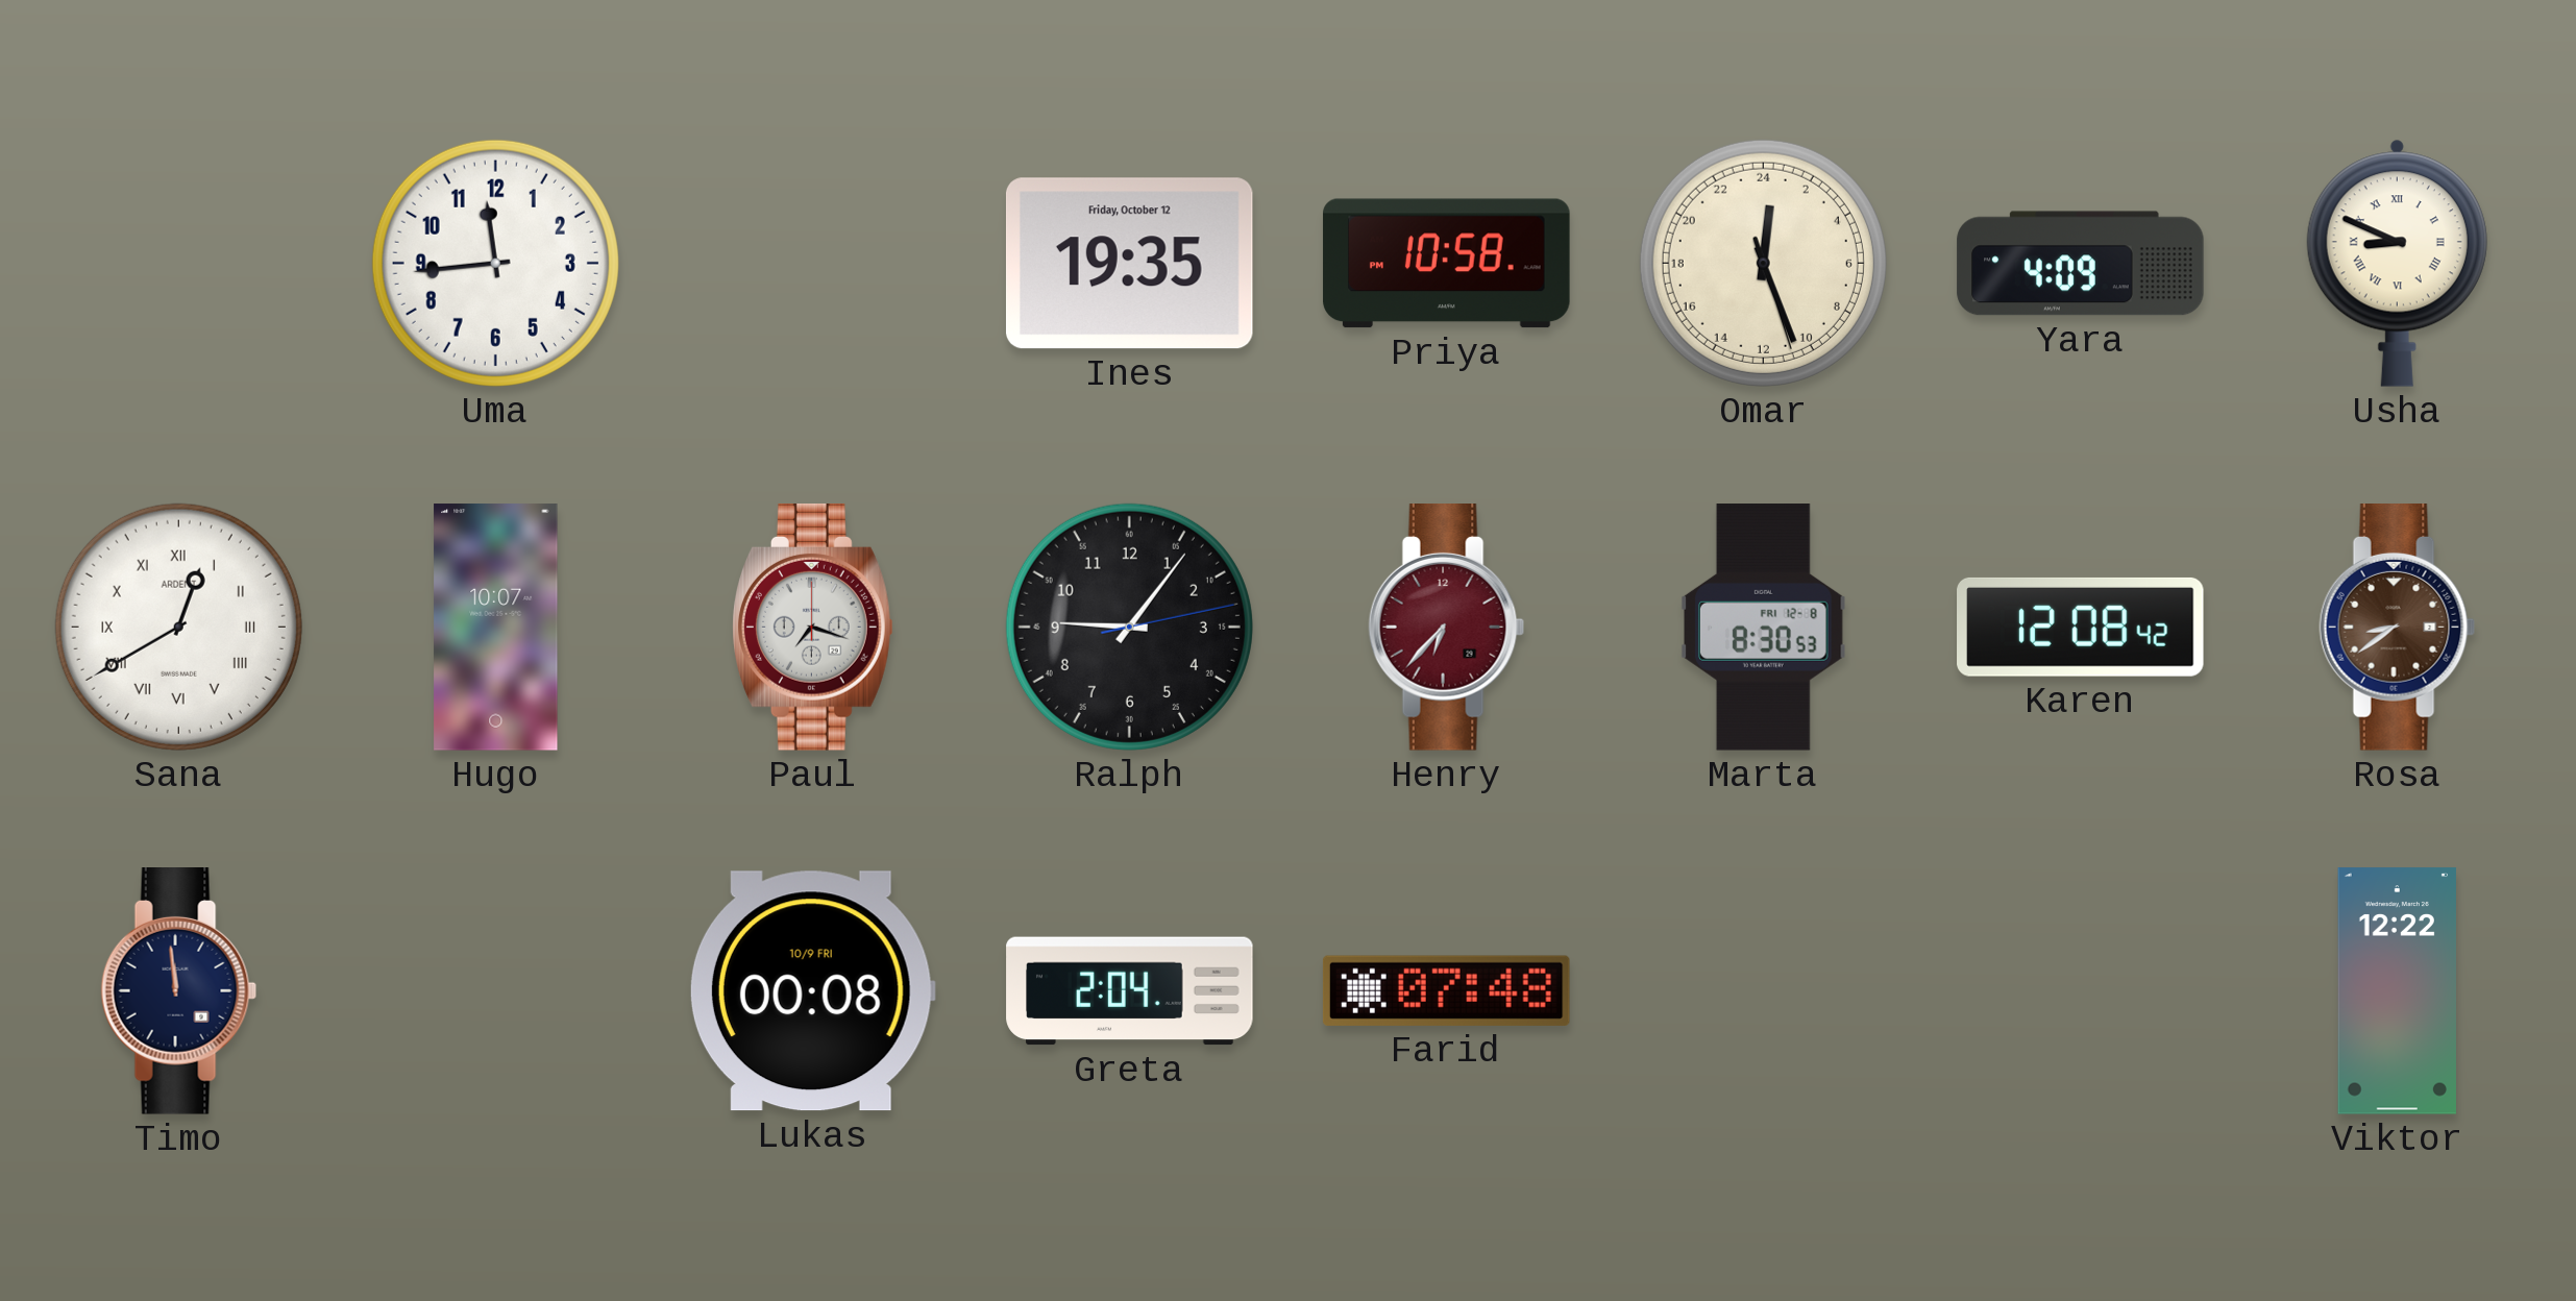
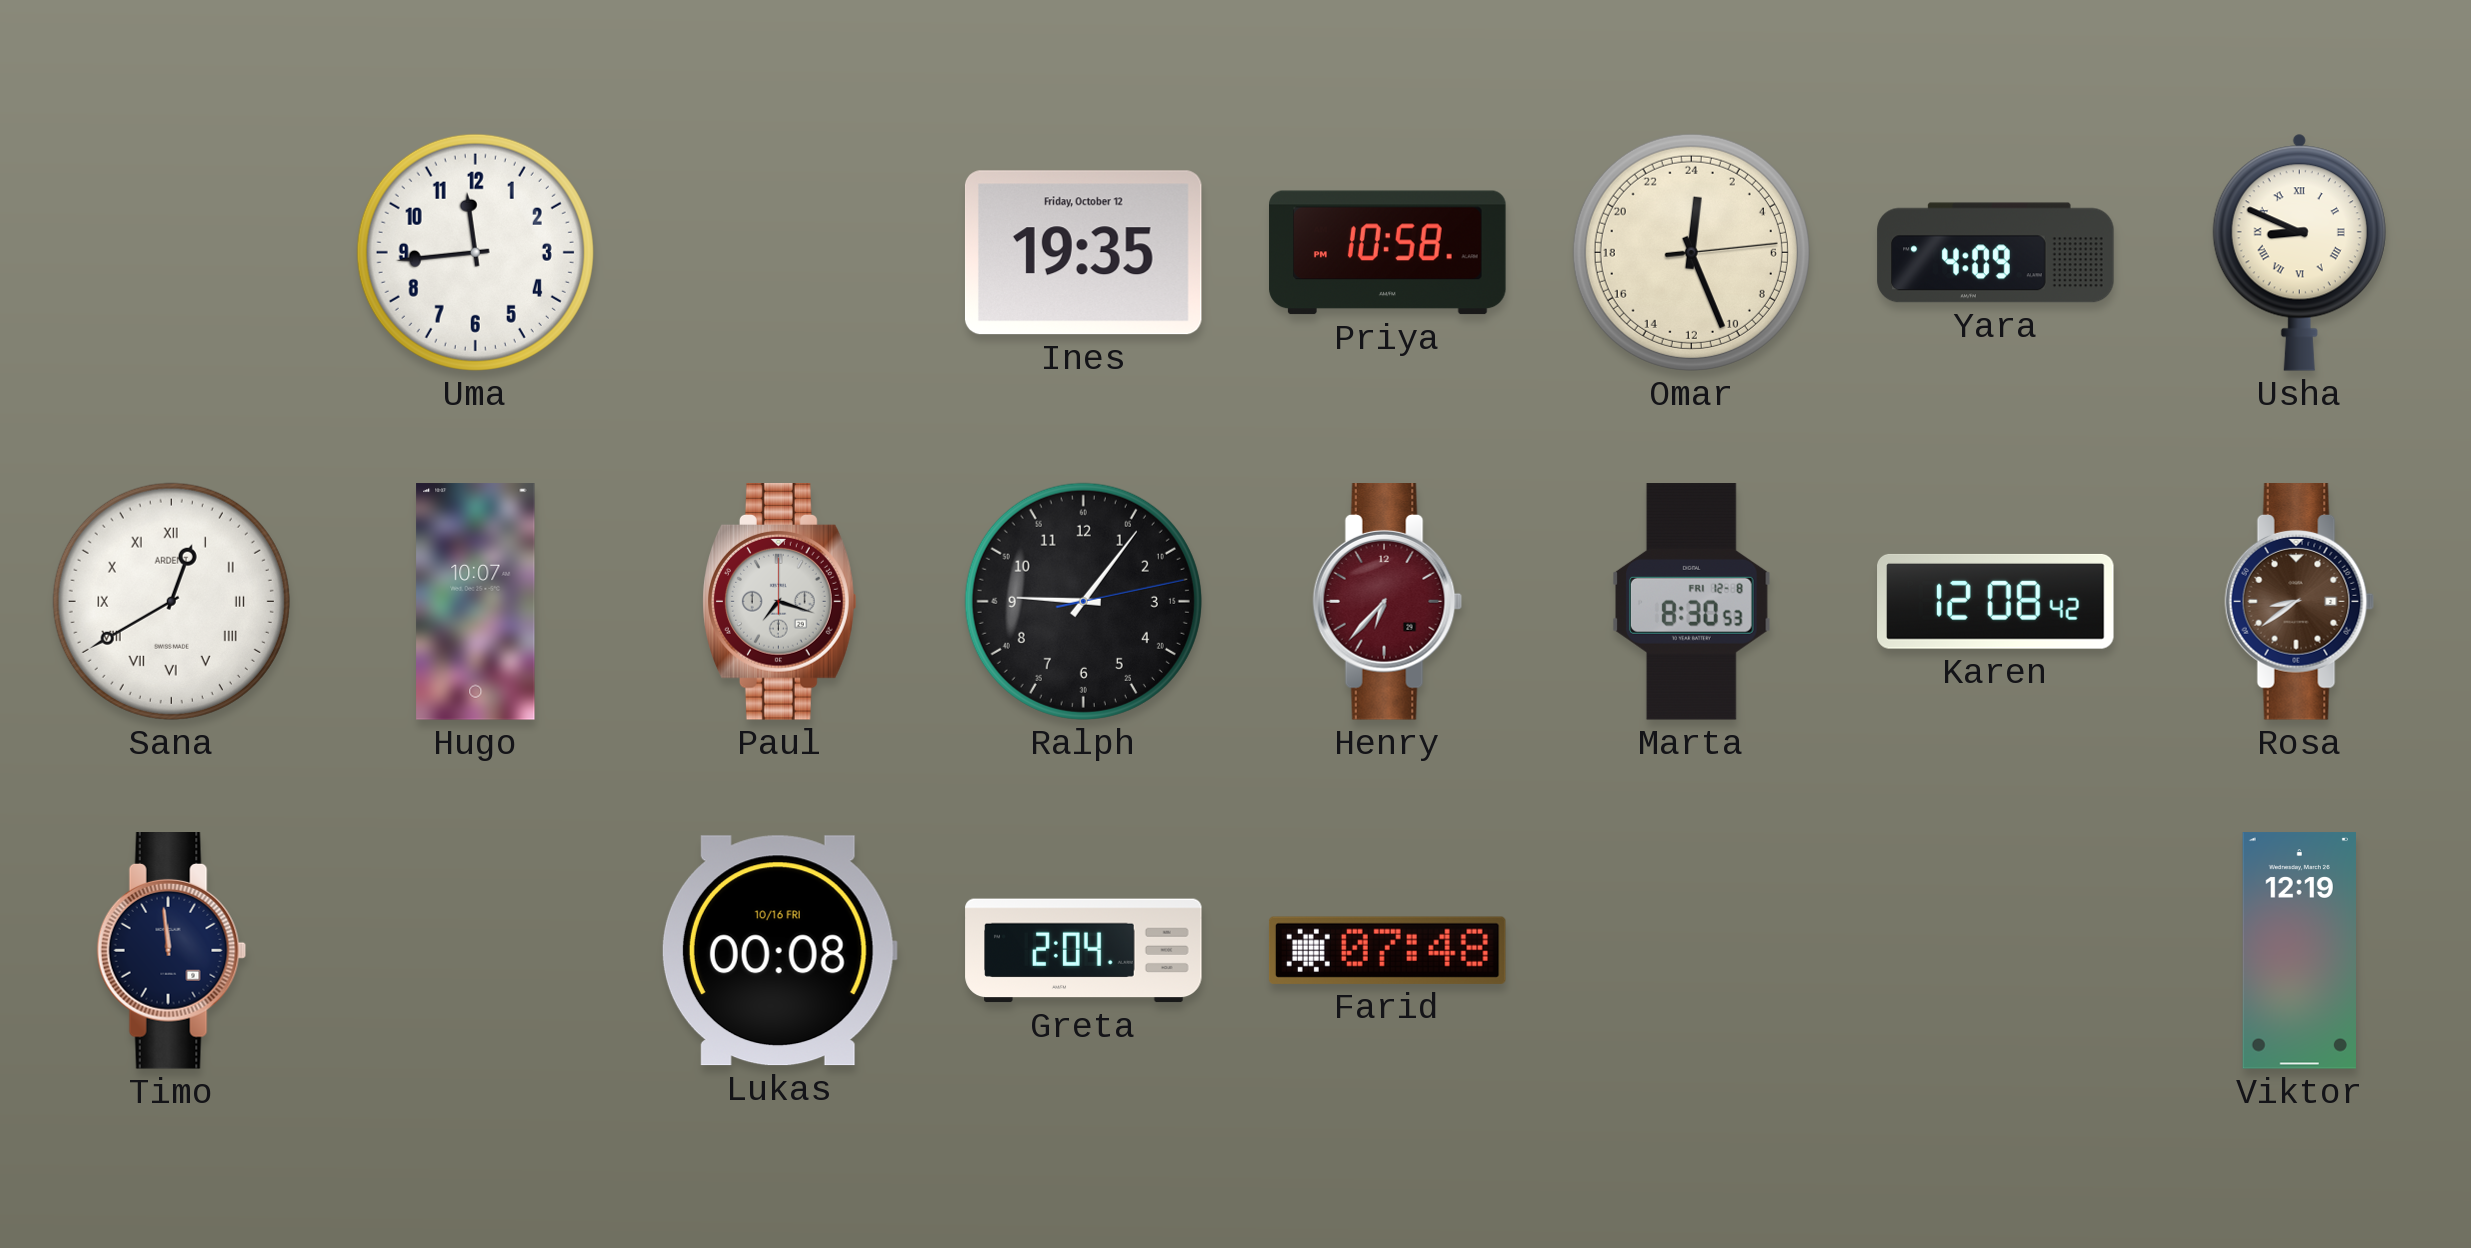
Omar: 0:26:27 -> 0:26:14
Lukas date: 10/9 FRI -> 10/16 FRI
Viktor: 12:22 -> 12:19
